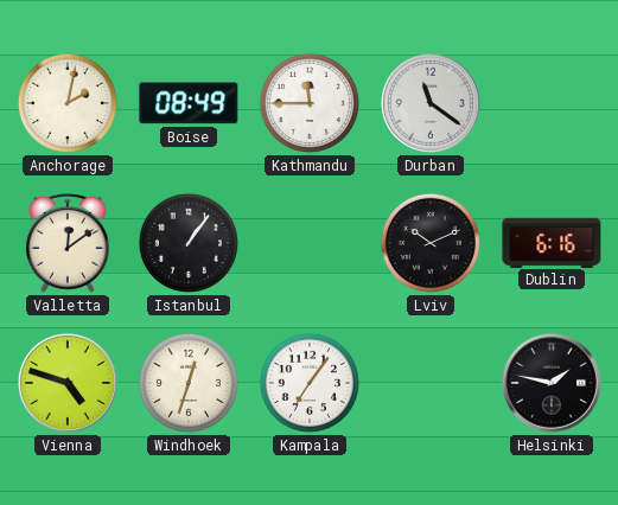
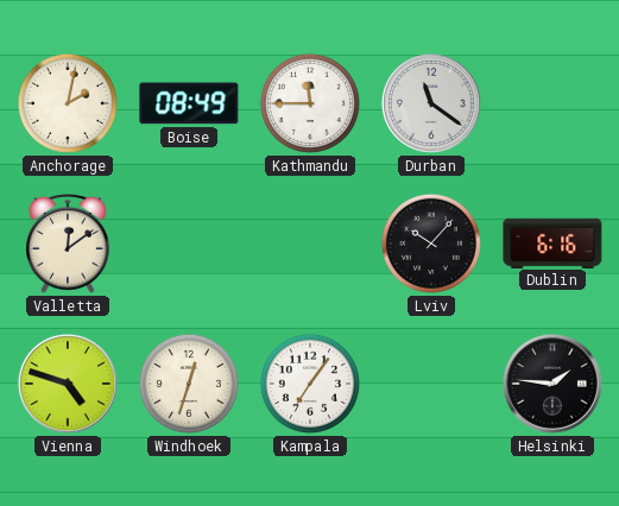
Istanbul: 1:06 -> none
Lviv: 10:11 -> 10:07
Helsinki: 1:47 -> 1:46
